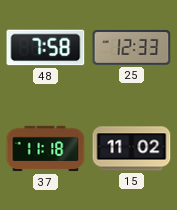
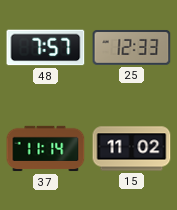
48: 7:58 -> 7:57
37: 11:18 -> 11:14
